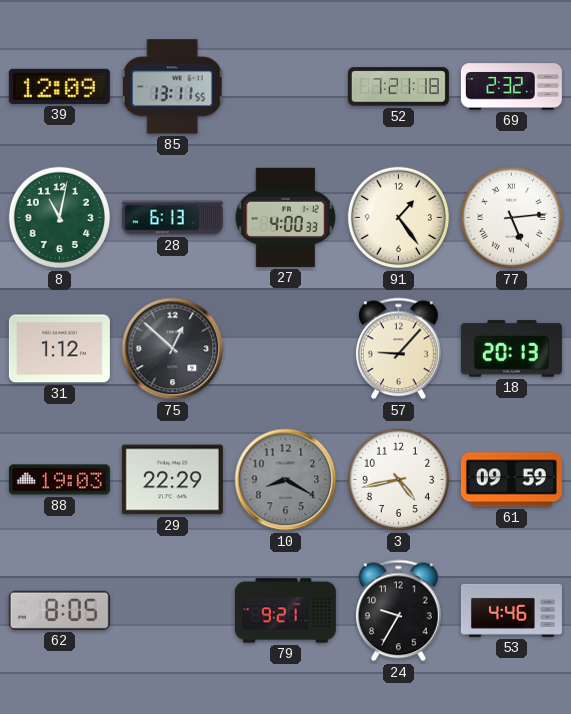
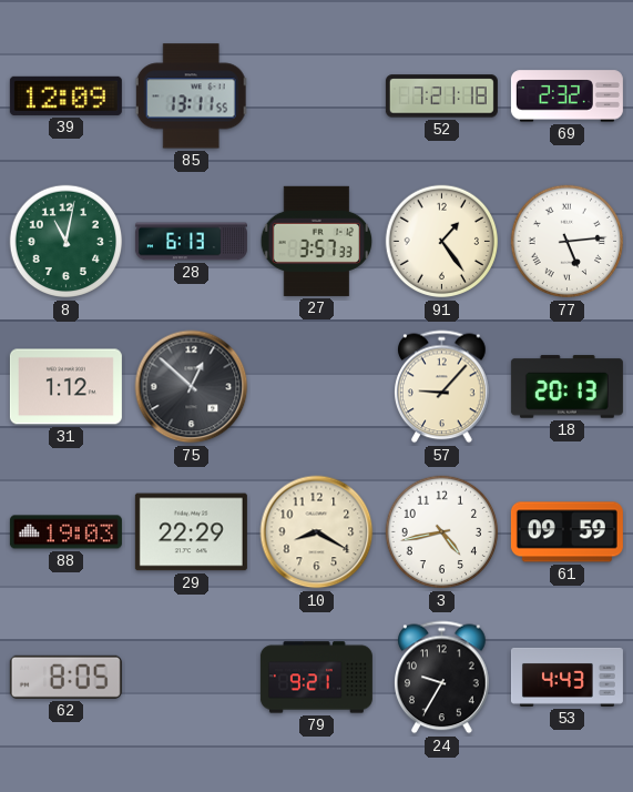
27: 4:00 -> 3:57
10 dial: grey -> cream
53: 4:46 -> 4:43
